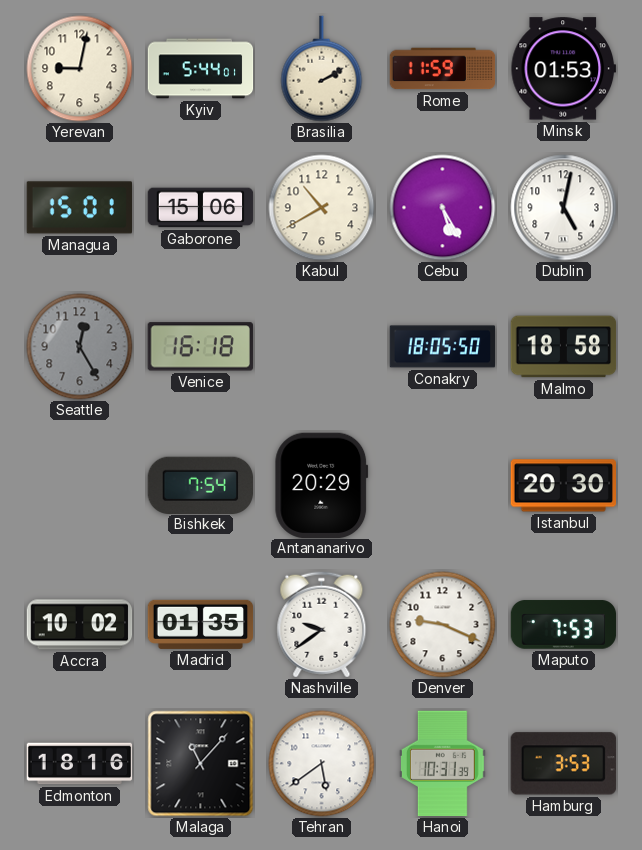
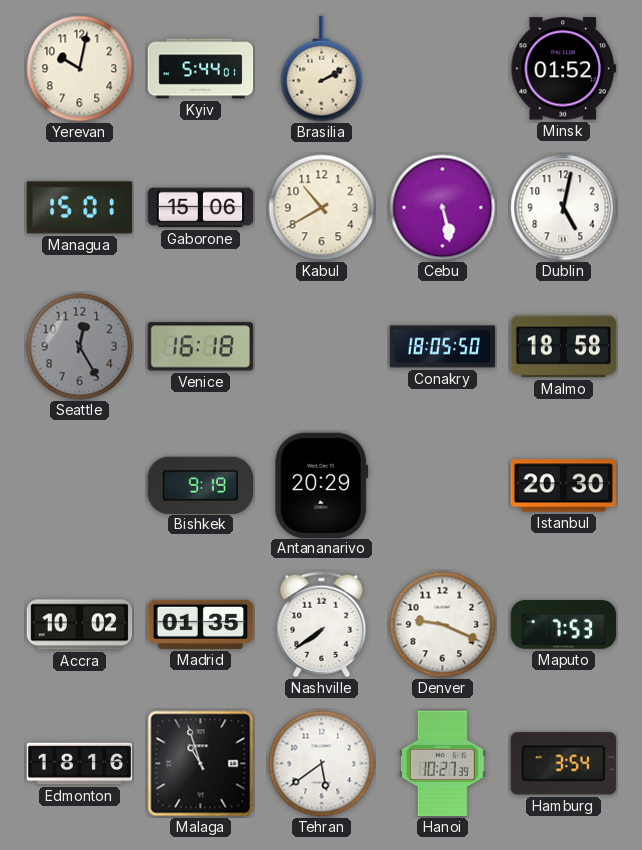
Yerevan: 9:02 -> 10:02
Rome: 11:59 -> none
Minsk: 01:53 -> 01:52
Cebu: 5:25 -> 5:28
Bishkek: 7:54 -> 9:19
Nashville: 9:39 -> 7:39
Malaga: 11:07 -> 10:57
Hanoi: 10:31 -> 10:27
Hamburg: 3:53 -> 3:54
